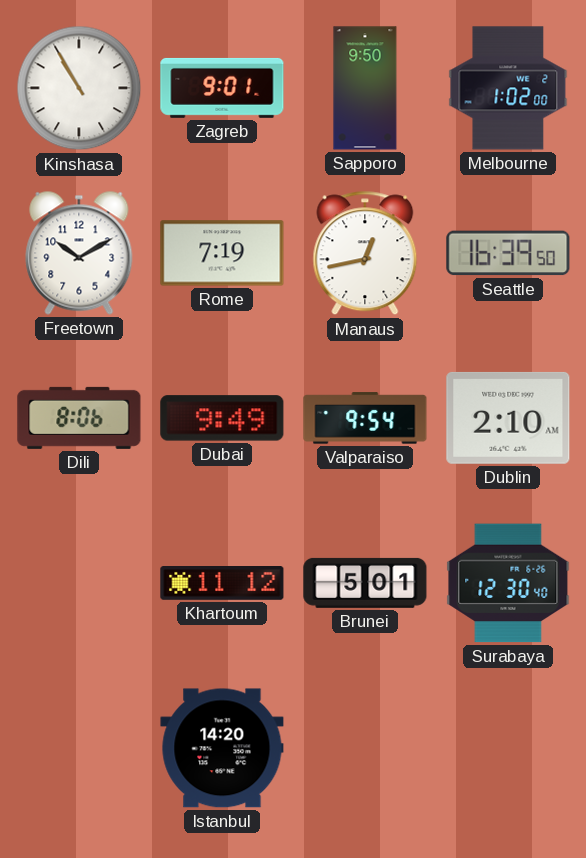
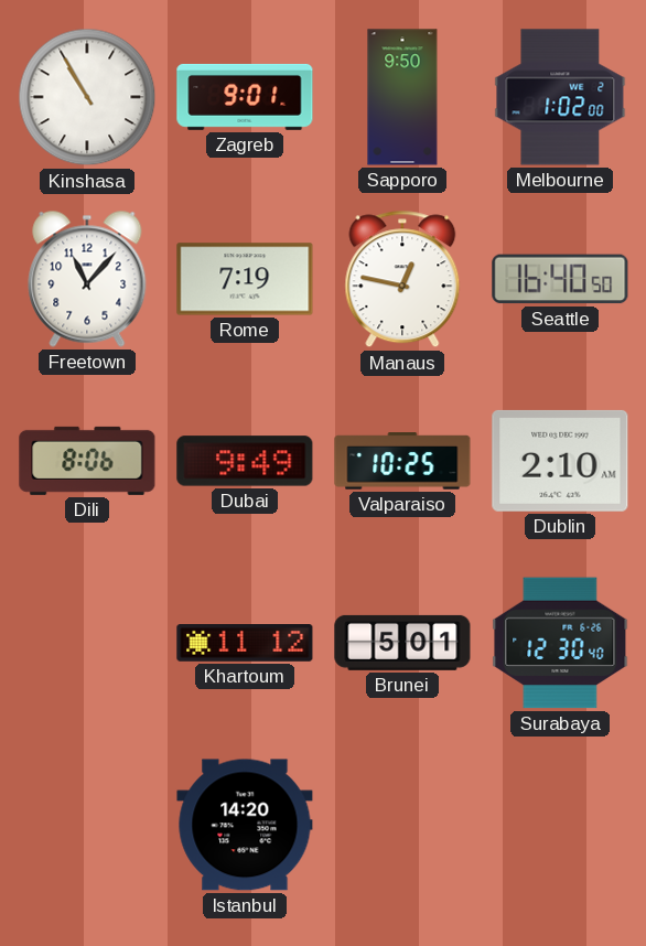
Freetown: 10:10 -> 11:07
Manaus: 12:43 -> 12:47
Seattle: 16:39 -> 16:40
Valparaiso: 9:54 -> 10:25
